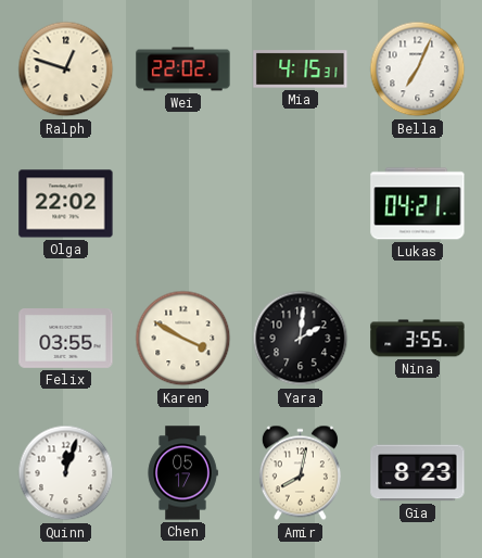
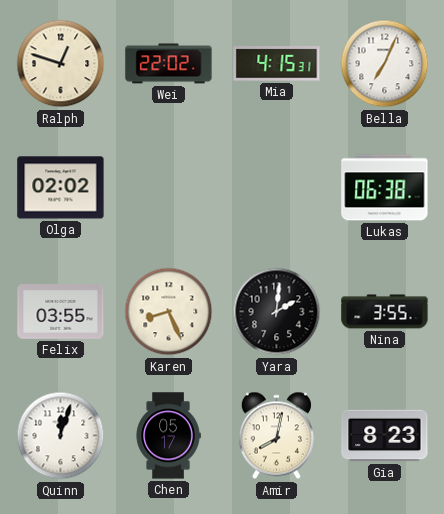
Olga: 22:02 -> 02:02
Lukas: 04:21 -> 06:38
Karen: 3:50 -> 8:26
